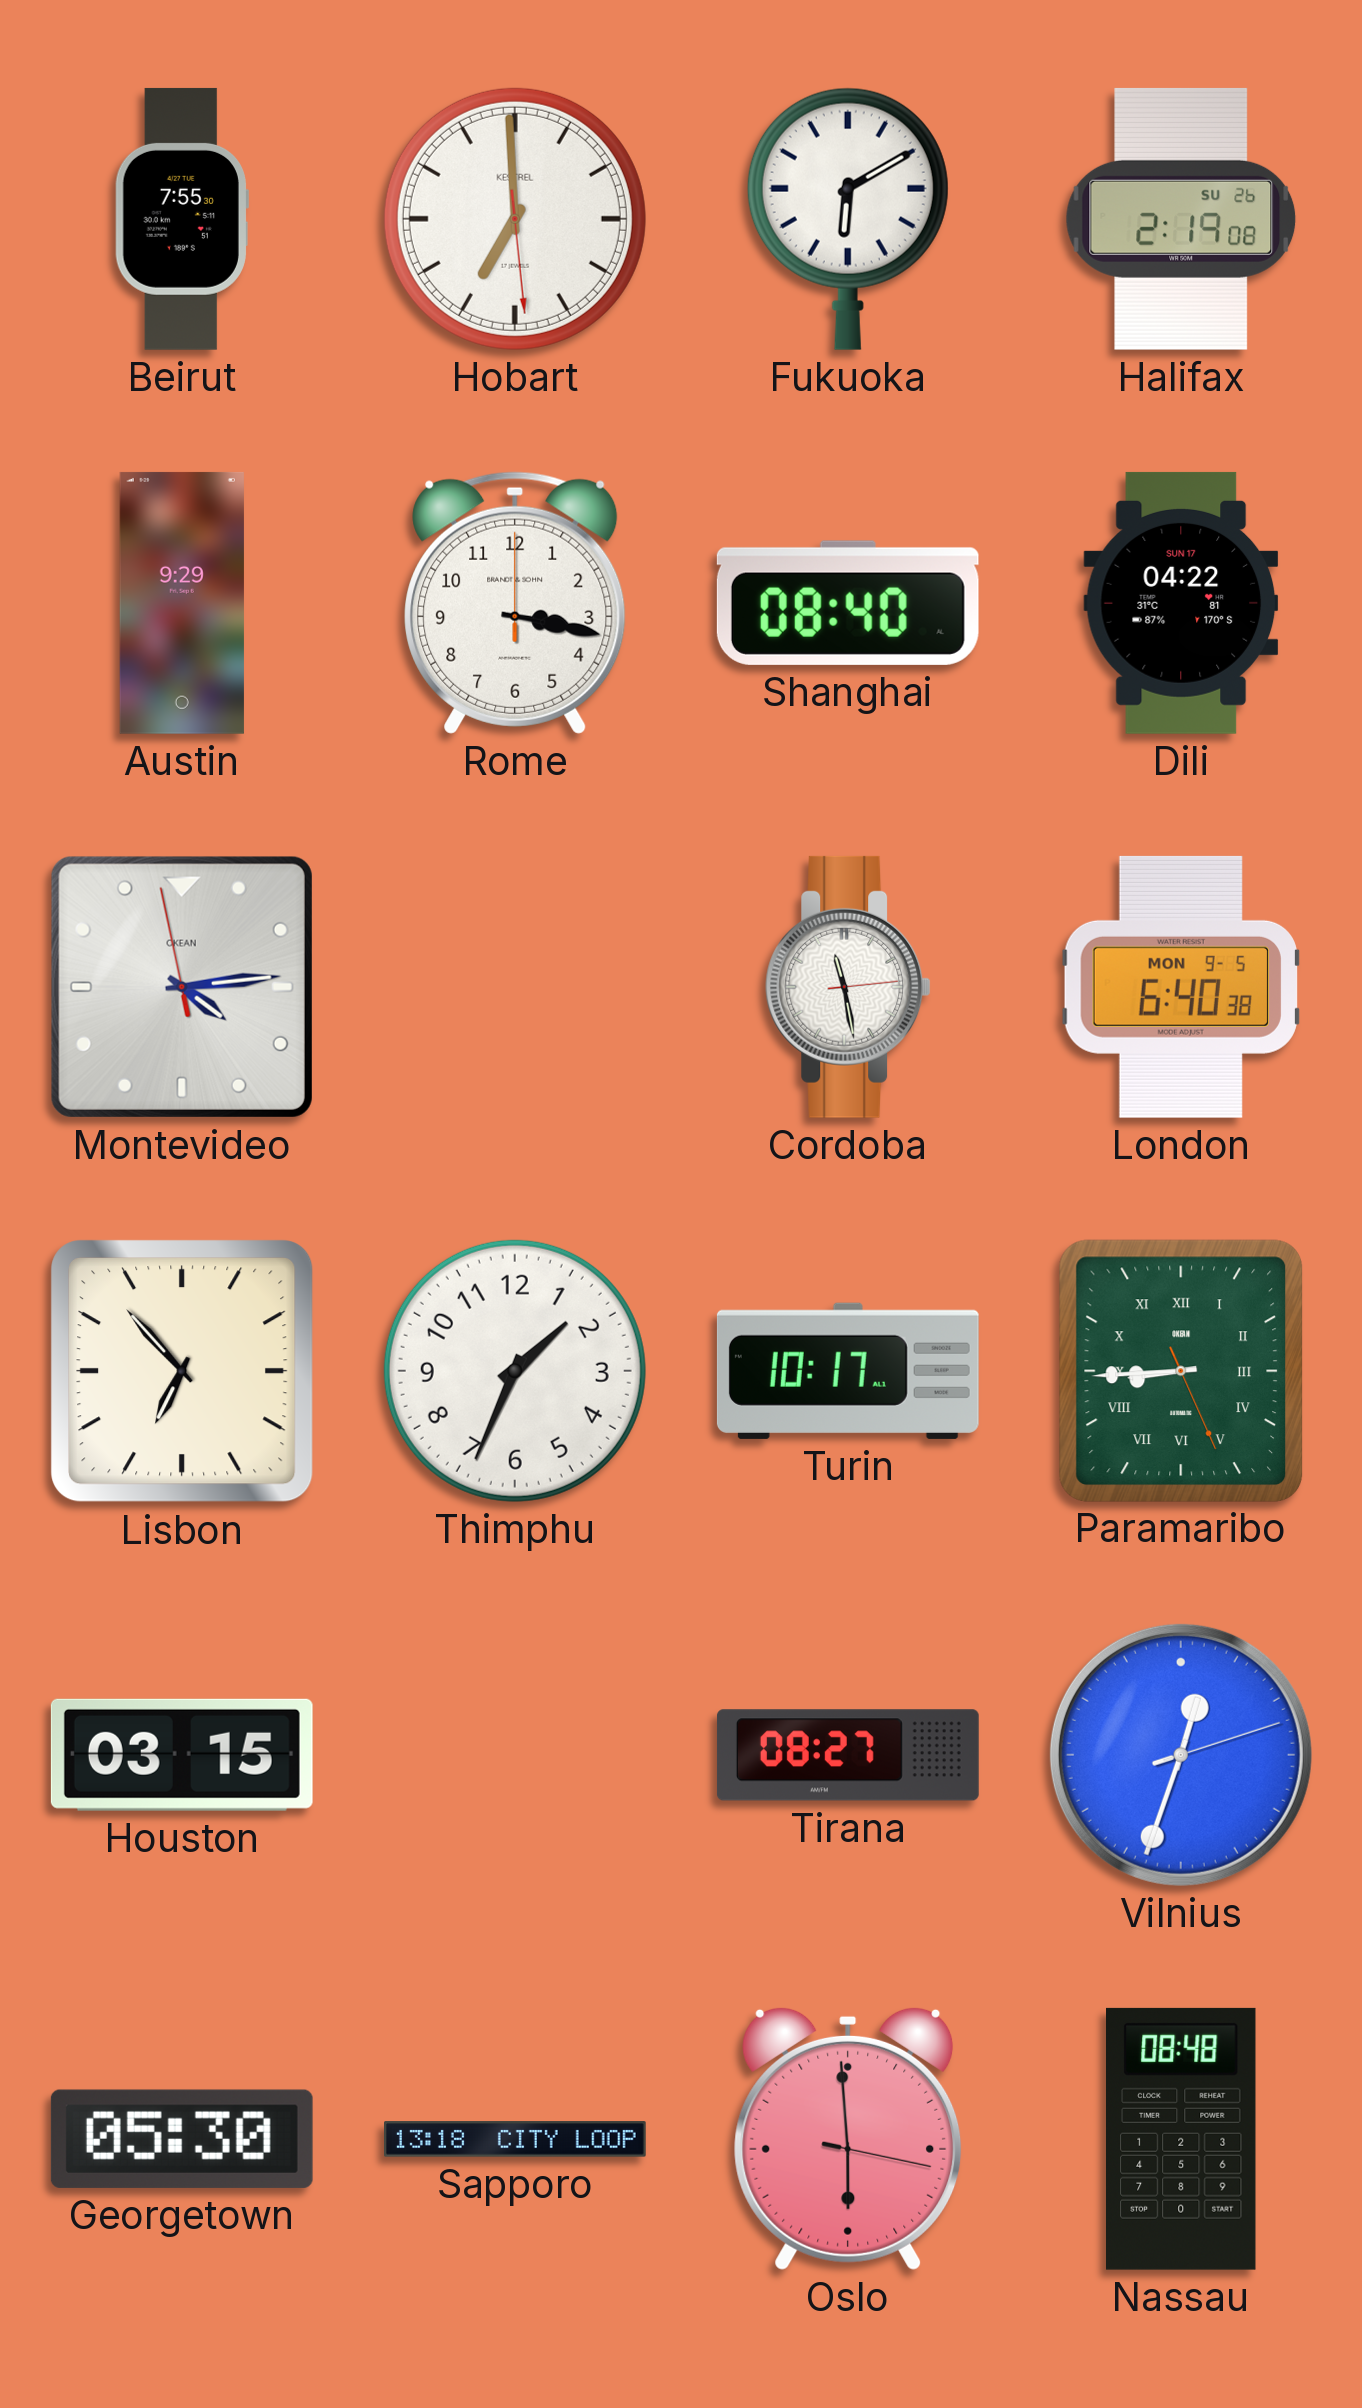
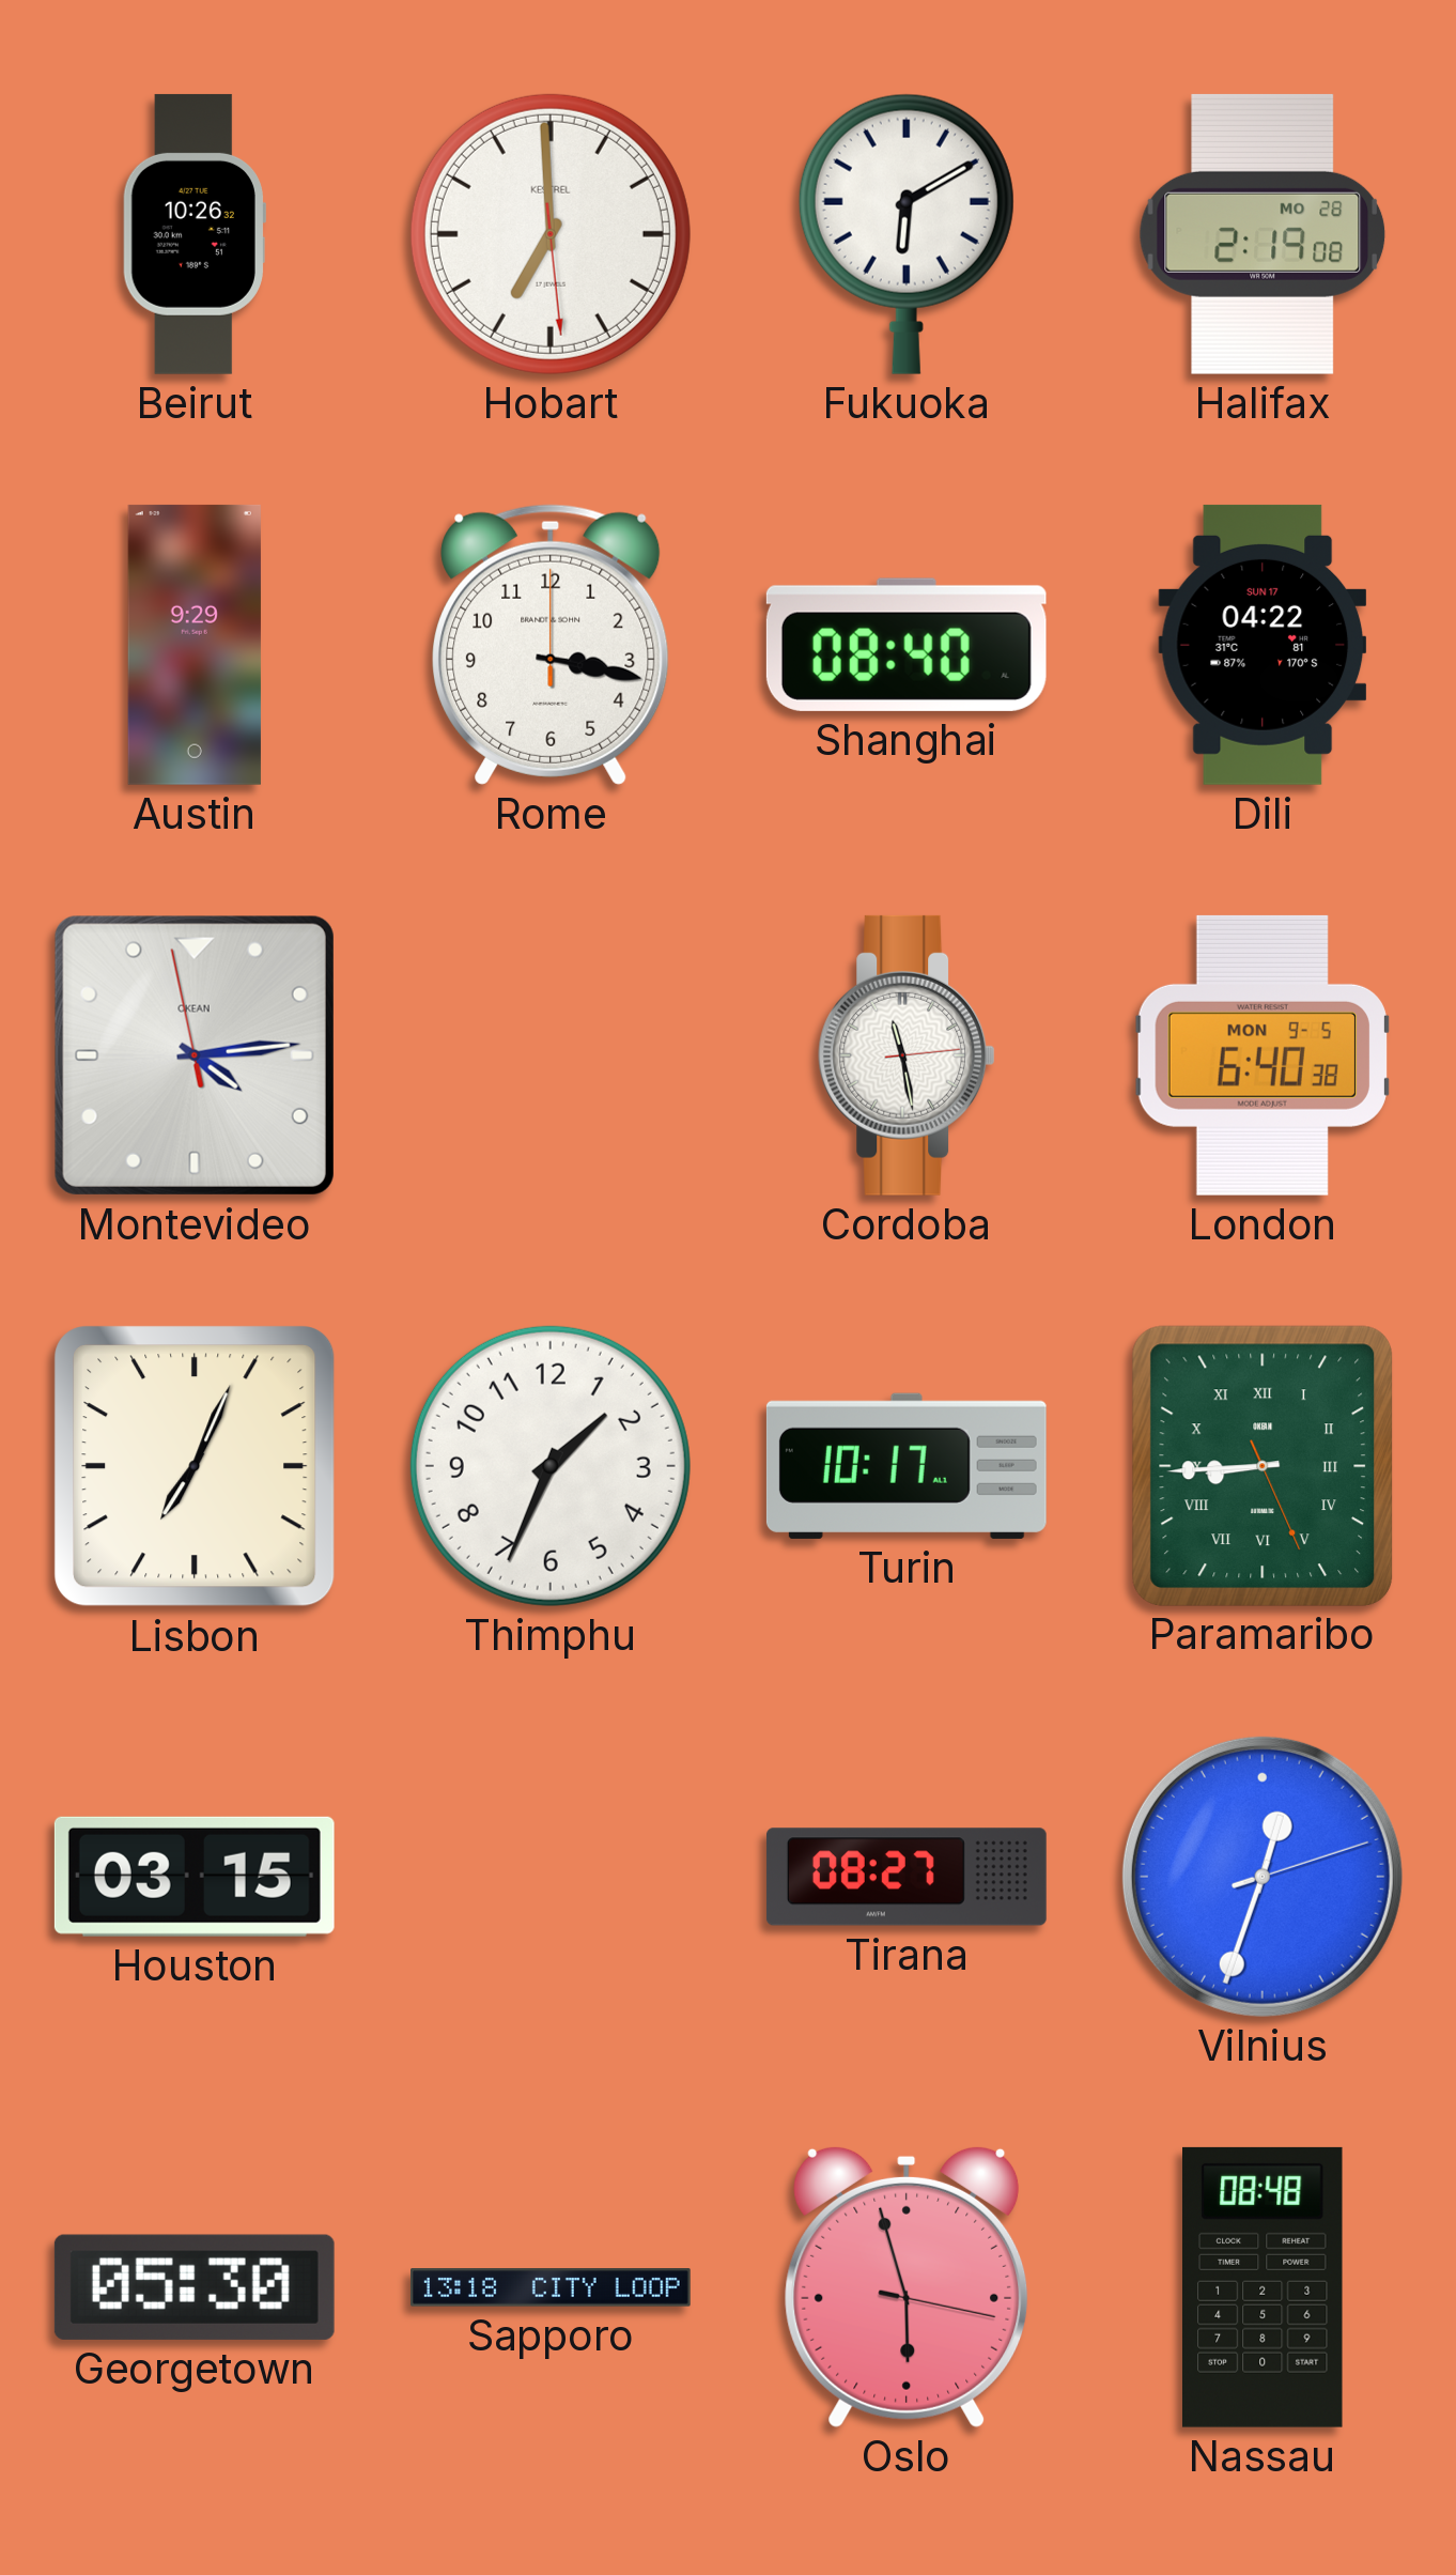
Beirut: 7:55 -> 10:26
Halifax date: SU 26 -> MO 28
Lisbon: 6:53 -> 7:04
Oslo: 5:59 -> 5:57
